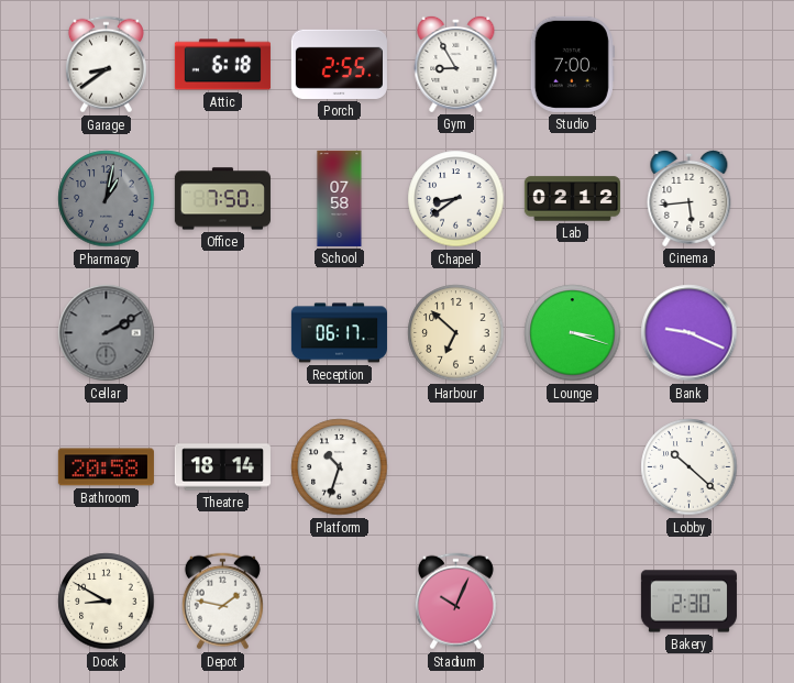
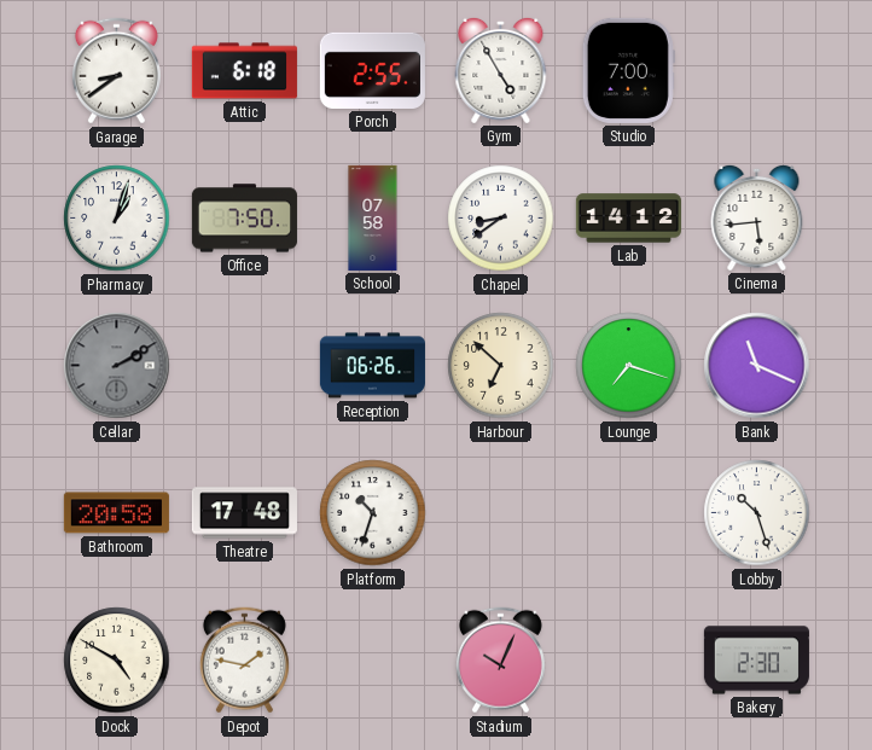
Gym: 8:55 -> 4:55
Pharmacy: 1:02 -> 1:03
Pharmacy dial: grey -> white
Lab: 02:12 -> 14:12
Reception: 06:17 -> 06:26
Lounge: 3:18 -> 7:18
Bank: 9:19 -> 11:19
Theatre: 18:14 -> 17:48
Lobby: 10:22 -> 10:27
Dock: 8:50 -> 4:50
